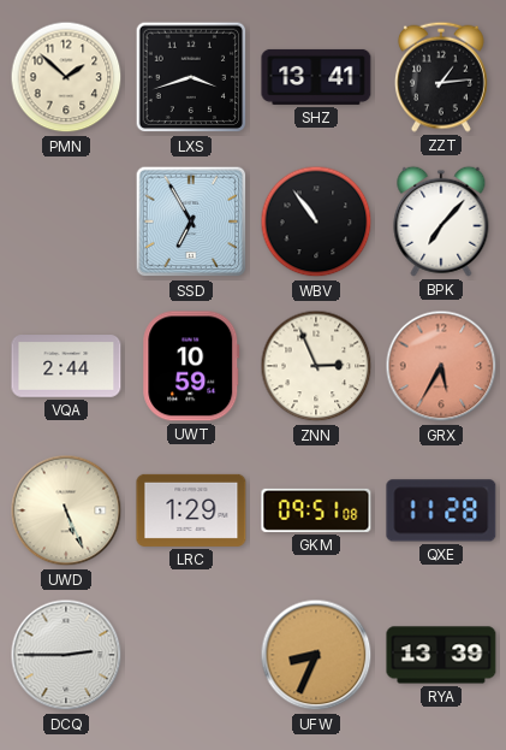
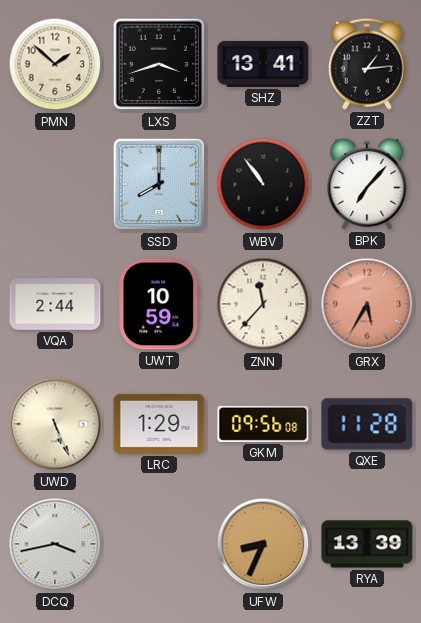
SSD: 6:55 -> 8:00
ZNN: 2:56 -> 11:37
GKM: 09:51 -> 09:56
DCQ: 2:45 -> 3:43
